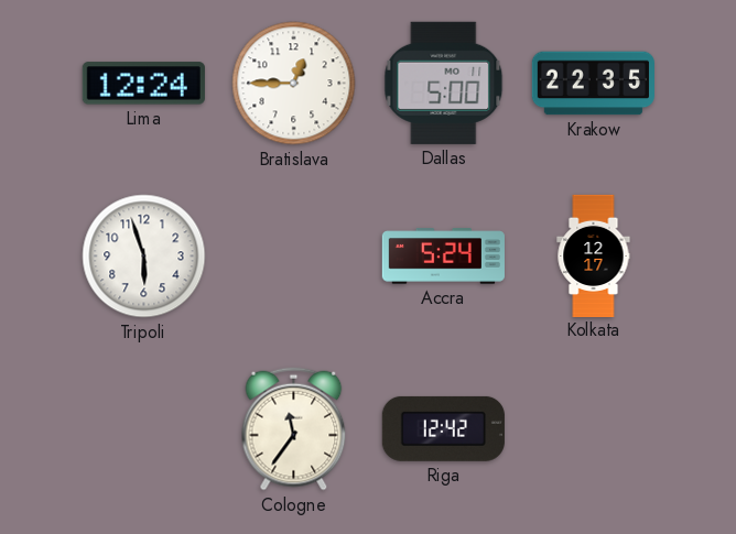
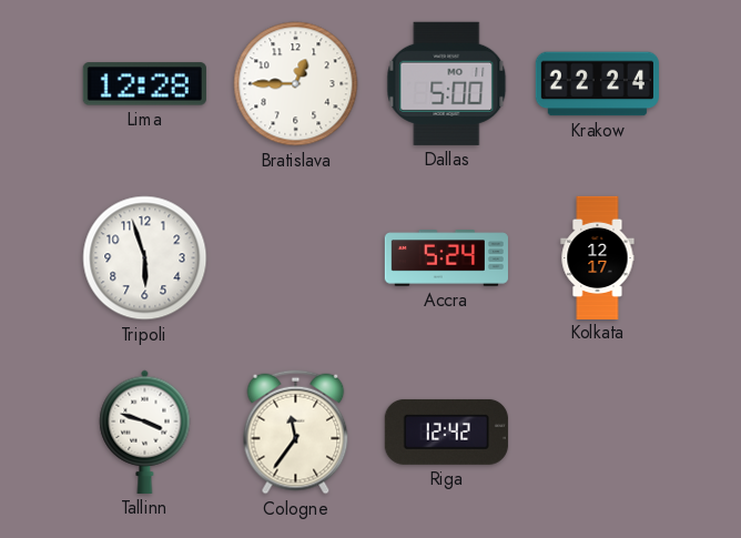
Lima: 12:24 -> 12:28
Krakow: 22:35 -> 22:24
Tallinn: none -> 3:48
